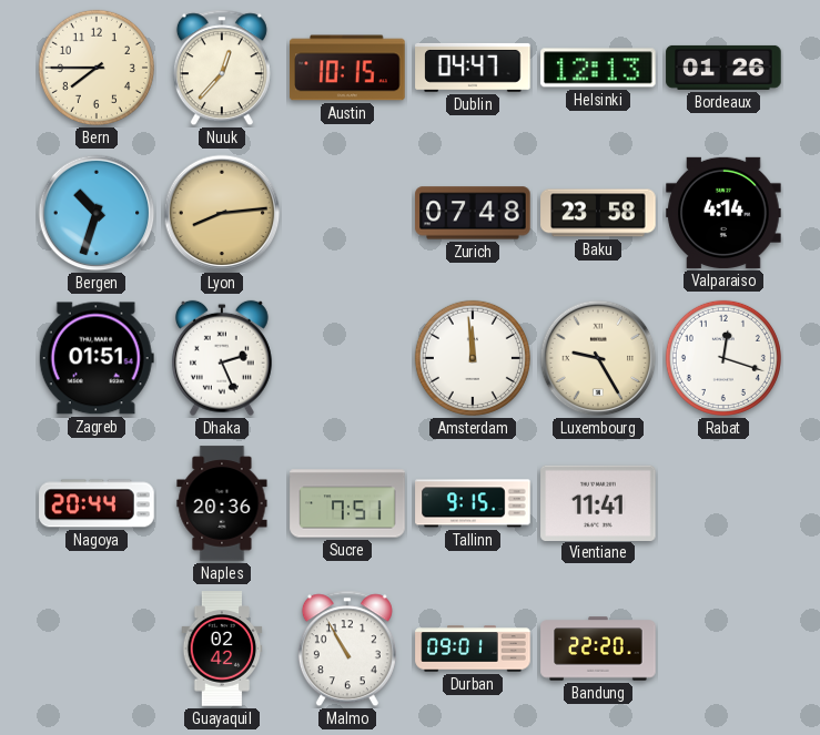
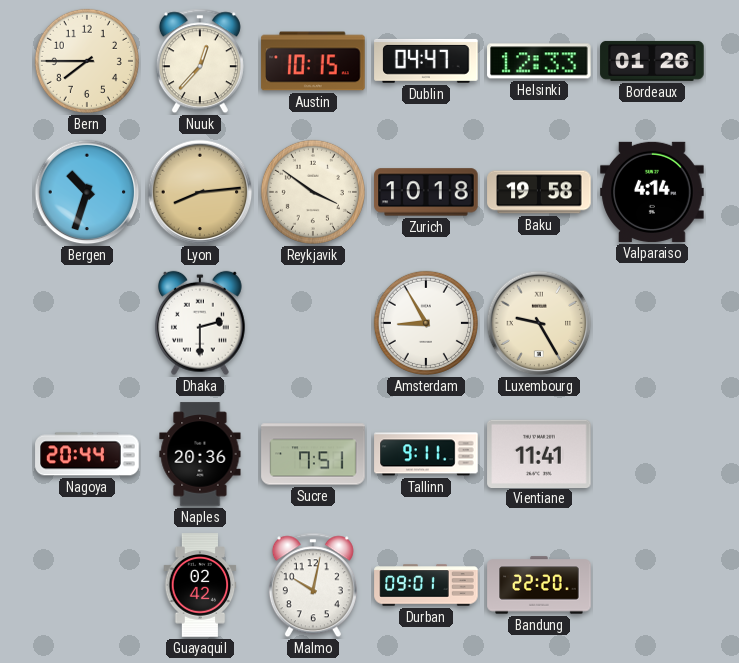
Helsinki: 12:13 -> 12:33
Reykjavik: none -> 3:51
Zurich: 07:48 -> 10:18
Baku: 23:58 -> 19:58
Zagreb: 01:51 -> none
Dhaka: 2:26 -> 2:30
Amsterdam: 11:59 -> 8:55
Rabat: 12:18 -> none
Tallinn: 9:15 -> 9:11
Malmo: 10:55 -> 10:02
